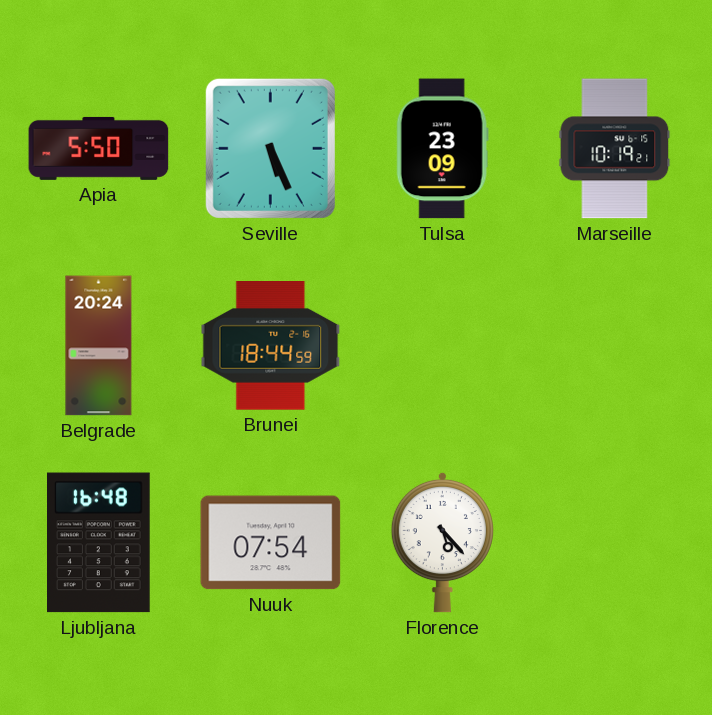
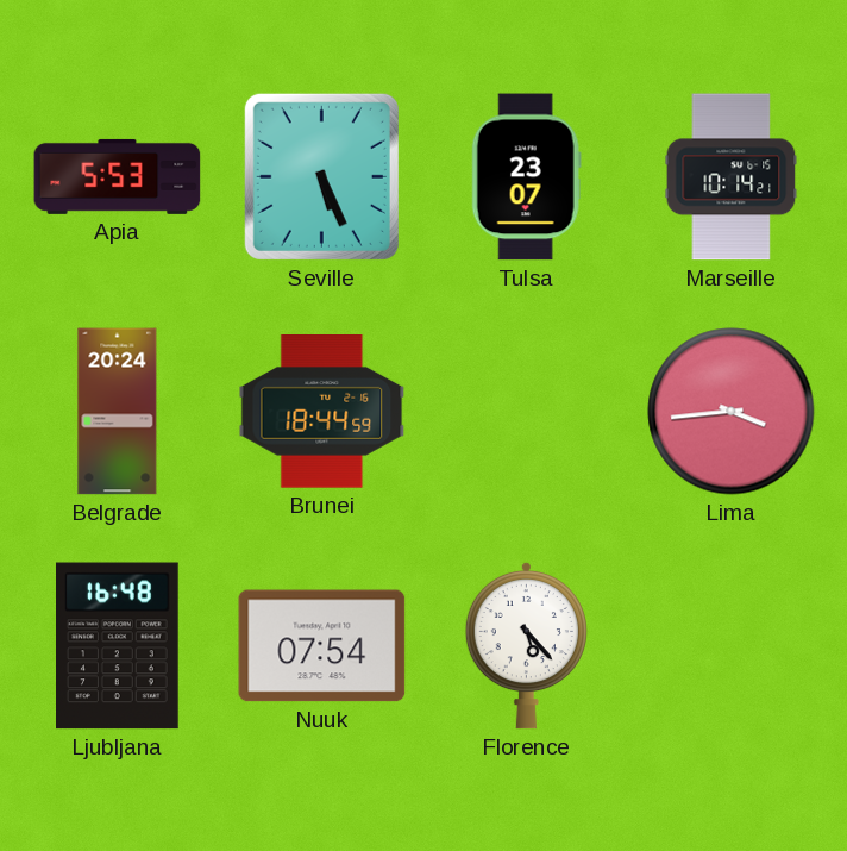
Apia: 5:50 -> 5:53
Tulsa: 23:09 -> 23:07
Marseille: 10:19 -> 10:14
Lima: none -> 3:44
